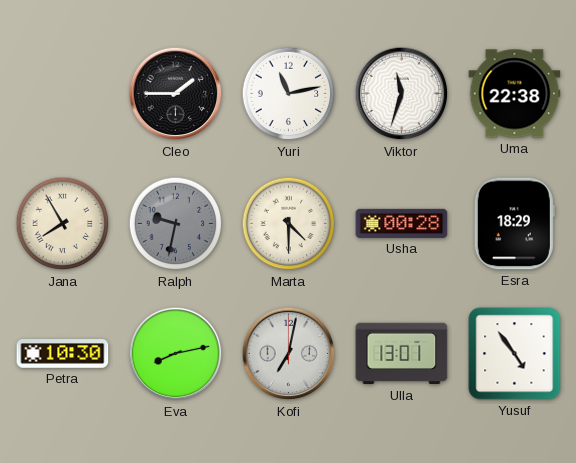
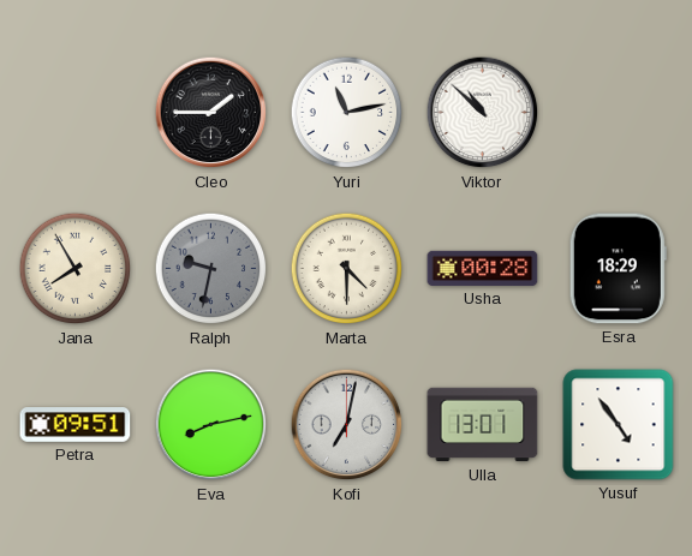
Viktor: 11:33 -> 10:52
Uma: 22:38 -> none
Petra: 10:30 -> 09:51
